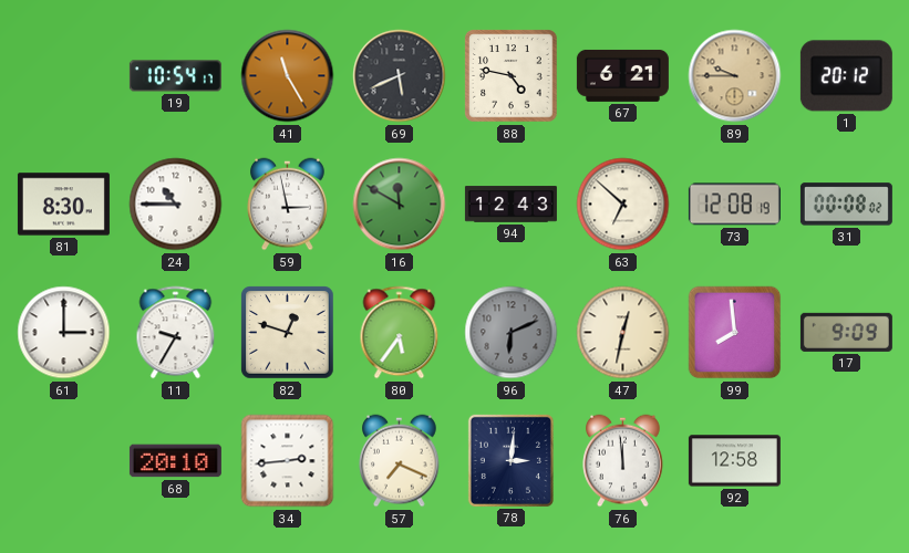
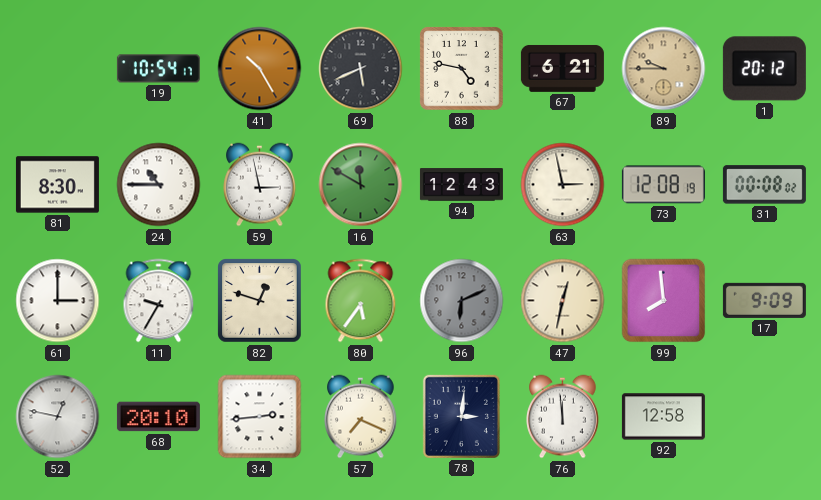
41: 11:25 -> 10:25
63: 6:52 -> 2:58
52: none -> 12:47
